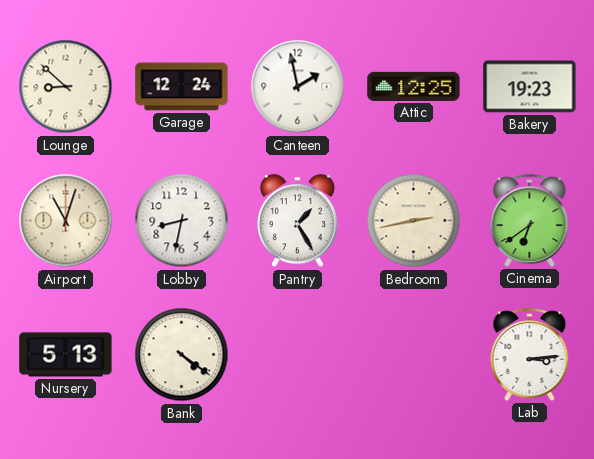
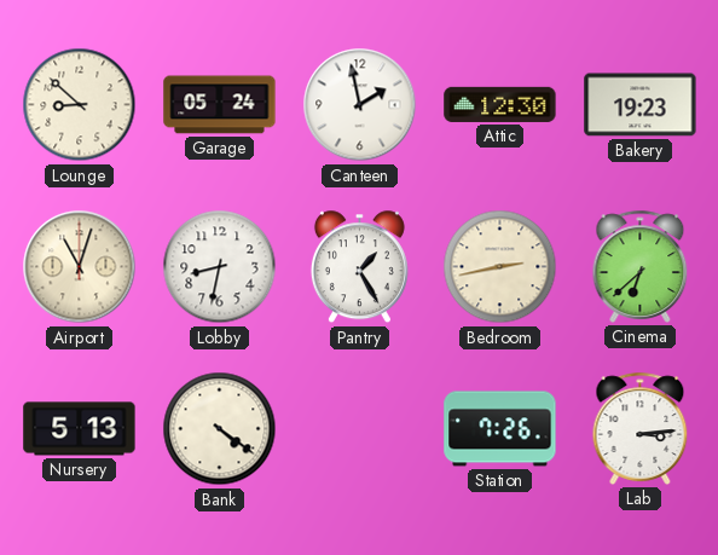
Garage: 12:24 -> 05:24
Attic: 12:25 -> 12:30
Cinema: 6:39 -> 6:38
Station: none -> 7:26
